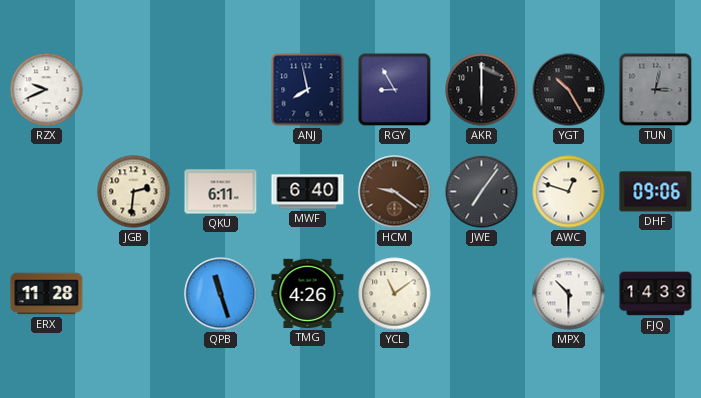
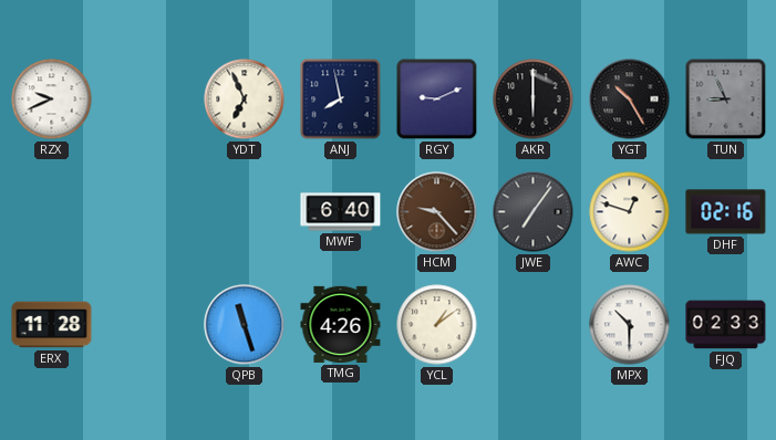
YDT: none -> 6:56
RGY: 8:55 -> 9:11
TUN: 3:02 -> 8:56
JGB: 2:31 -> none
QKU: 6:11 -> none
HCM: 9:21 -> 9:23
DHF: 09:06 -> 02:16
YCL: 11:09 -> 1:09
FJQ: 14:33 -> 02:33
